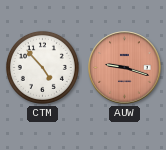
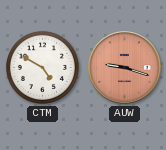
CTM: 4:53 -> 4:50
